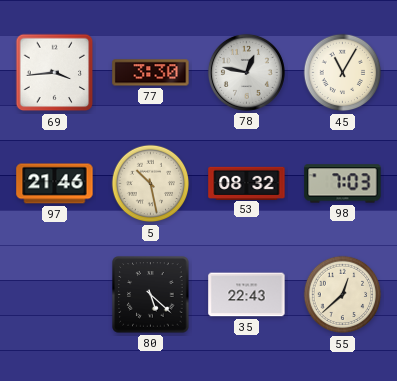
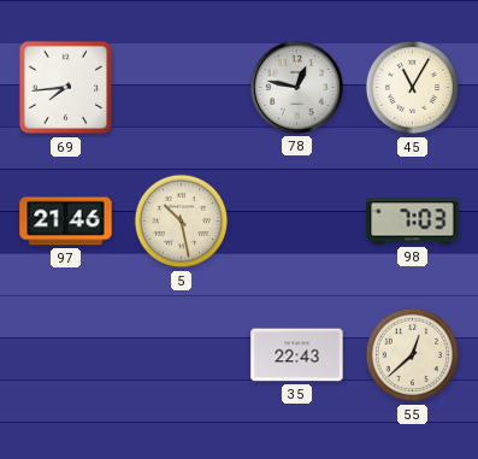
69: 3:44 -> 7:44
77: 3:30 -> none
53: 08:32 -> none
80: 5:22 -> none
